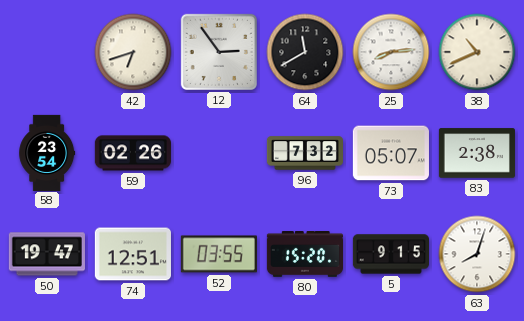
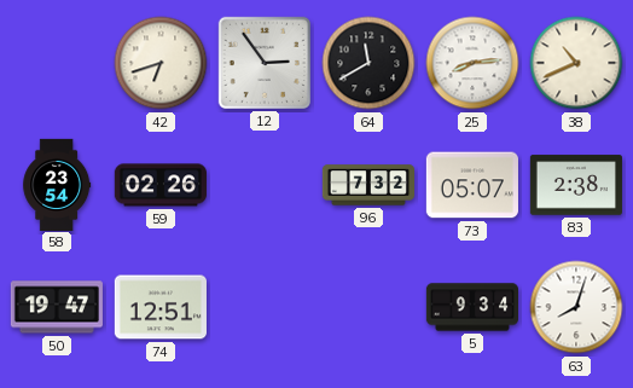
52: 03:55 -> none
80: 15:20 -> none
5: 9:15 -> 9:34
